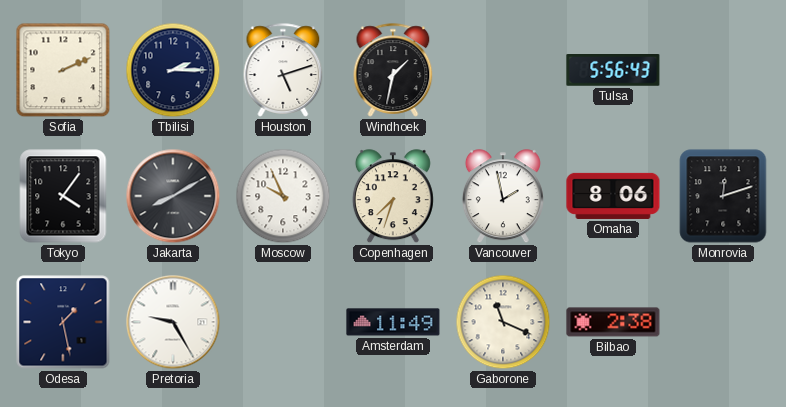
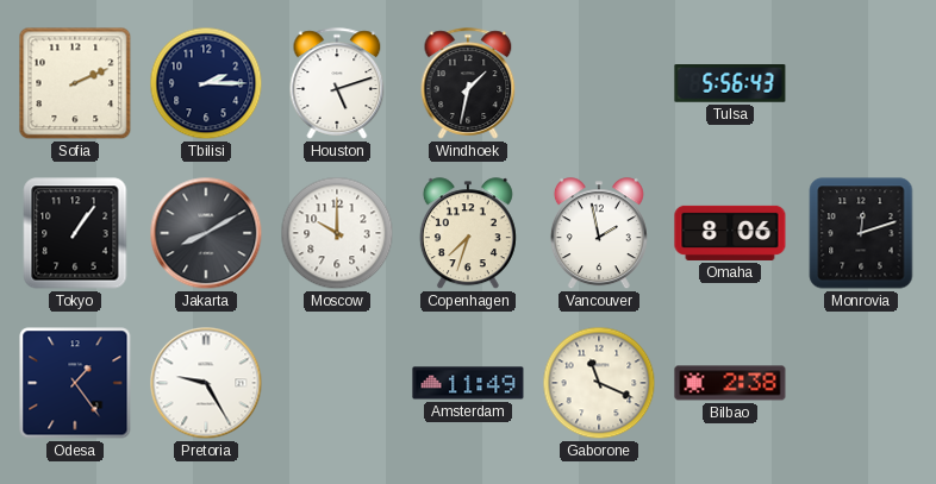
Tokyo: 4:06 -> 1:06
Moscow: 9:56 -> 10:00
Odesa: 1:28 -> 1:24
